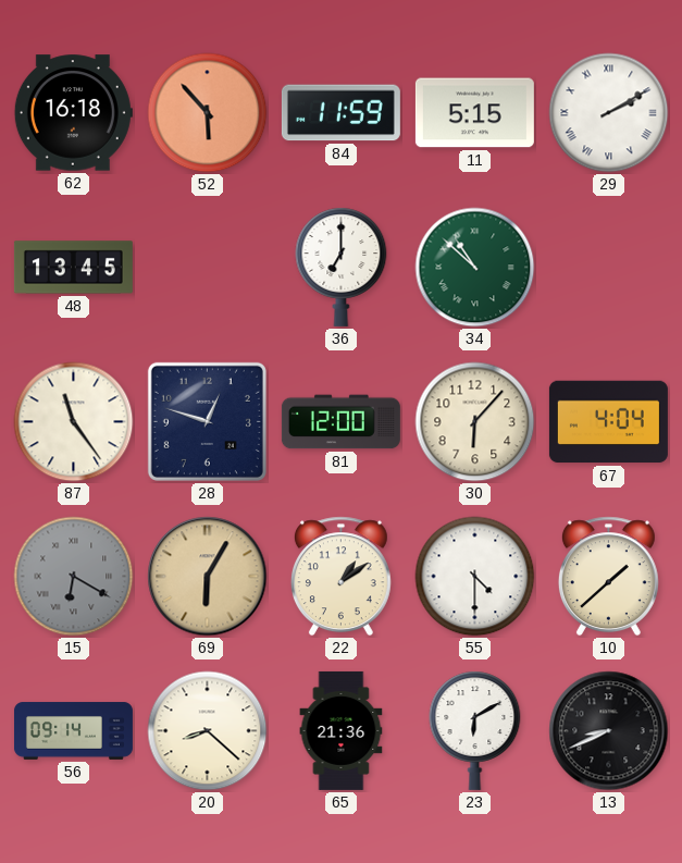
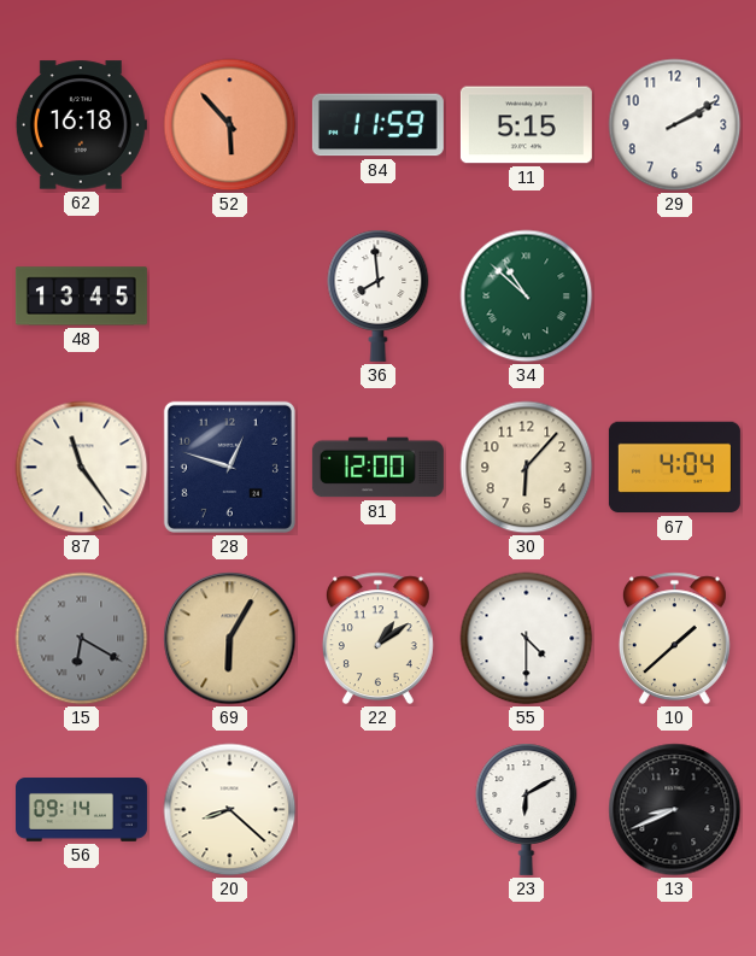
29 numerals: Roman -> Arabic
36: 7:00 -> 7:59
65: 21:36 -> none
